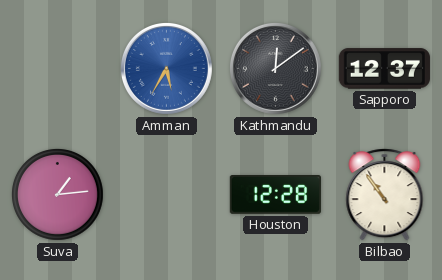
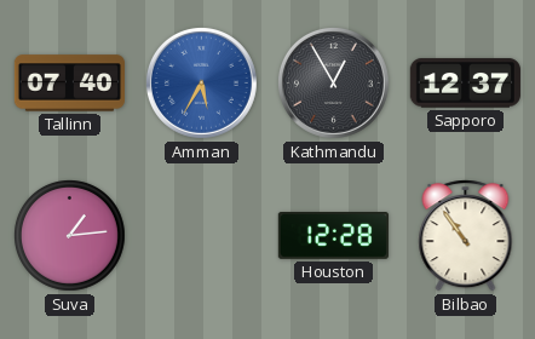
Tallinn: none -> 07:40
Kathmandu: 12:09 -> 12:55
